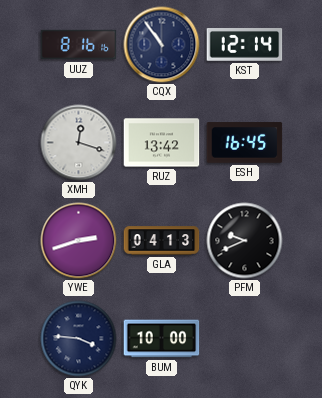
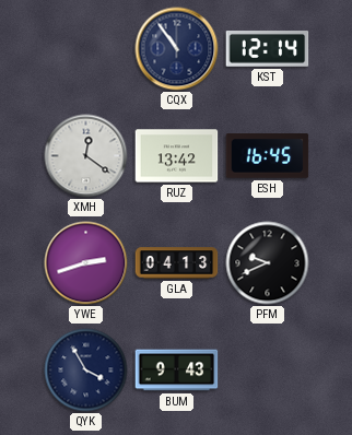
UUZ: 8:16 -> none
XMH: 12:18 -> 12:21
QYK: 3:46 -> 3:55
BUM: 10:00 -> 9:43
